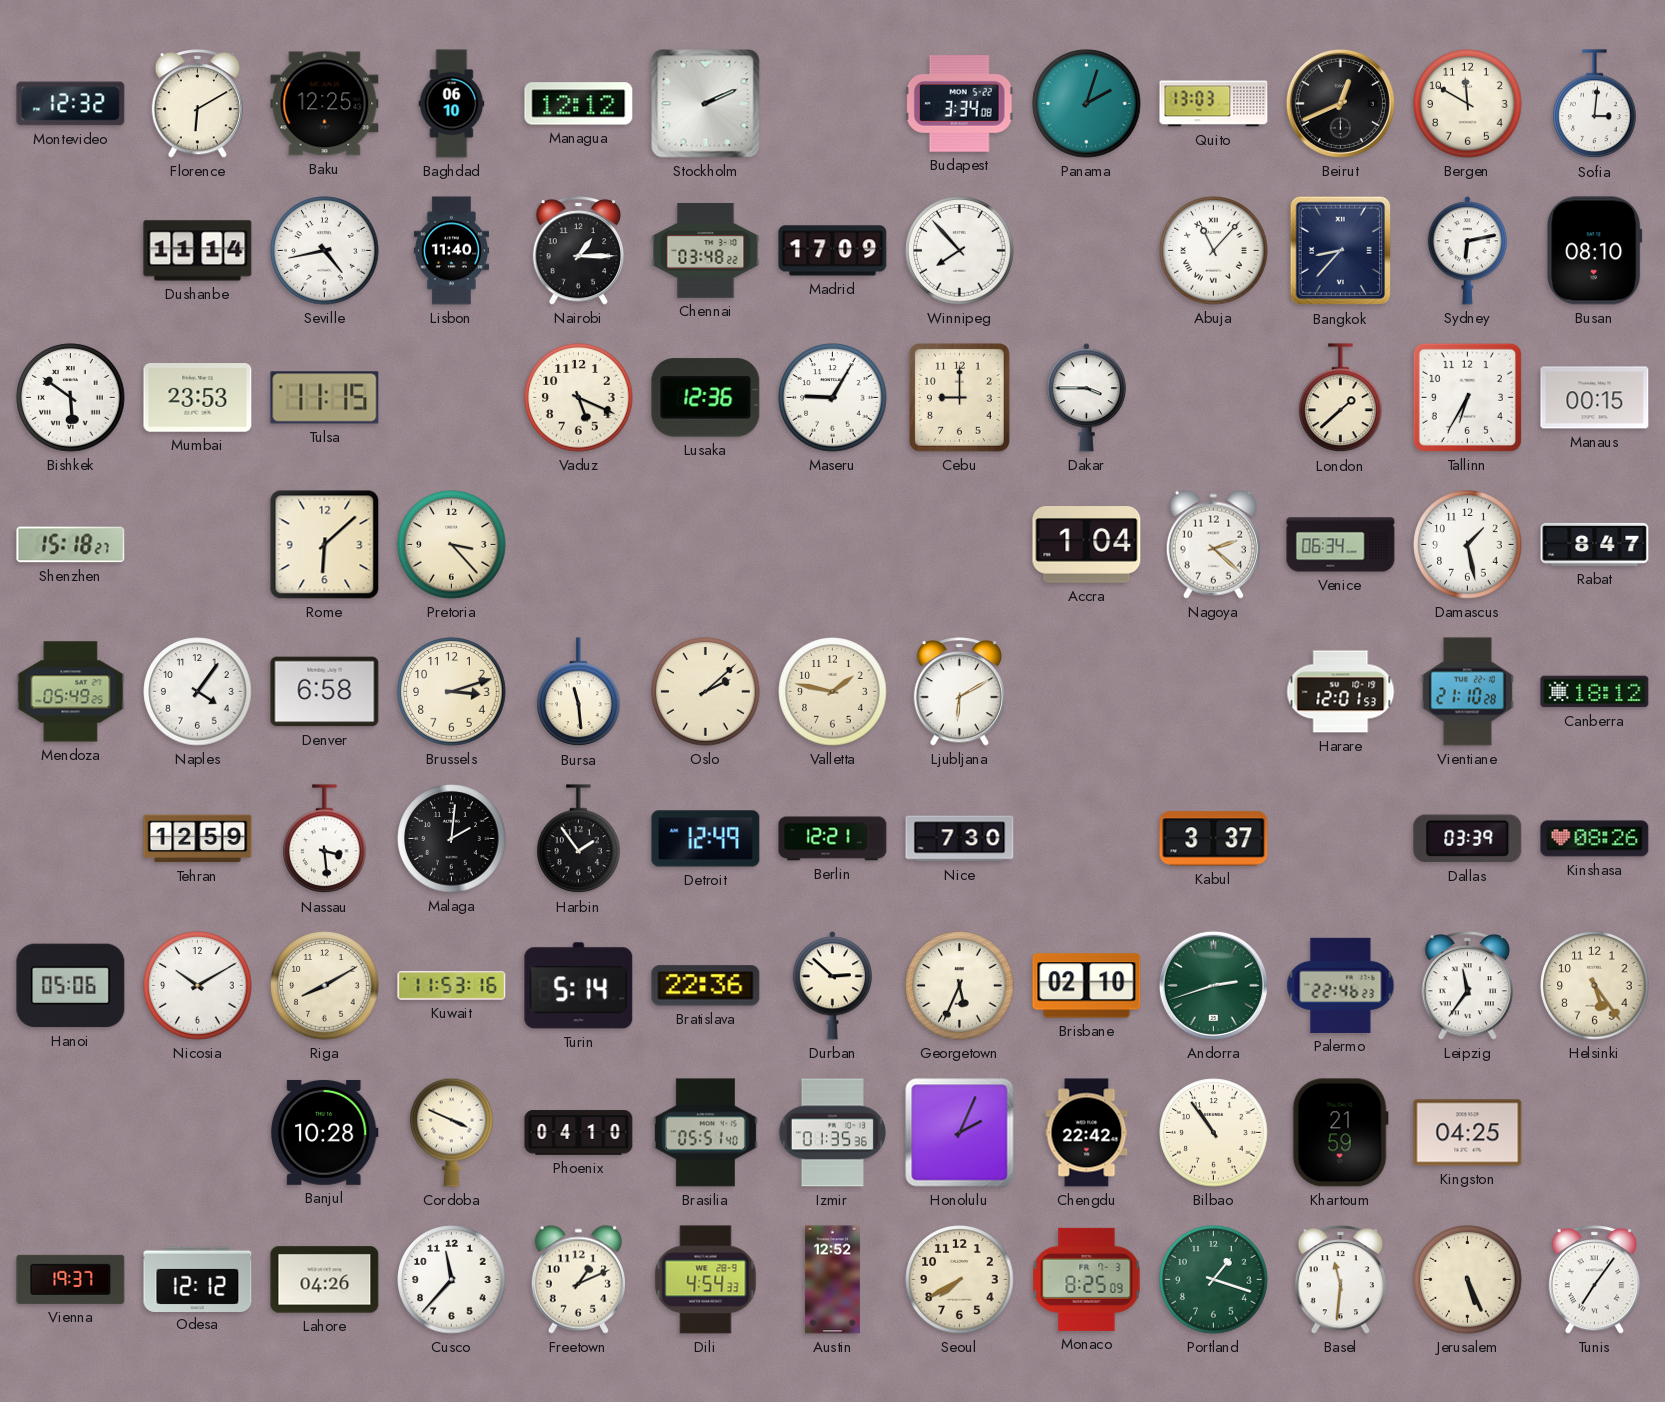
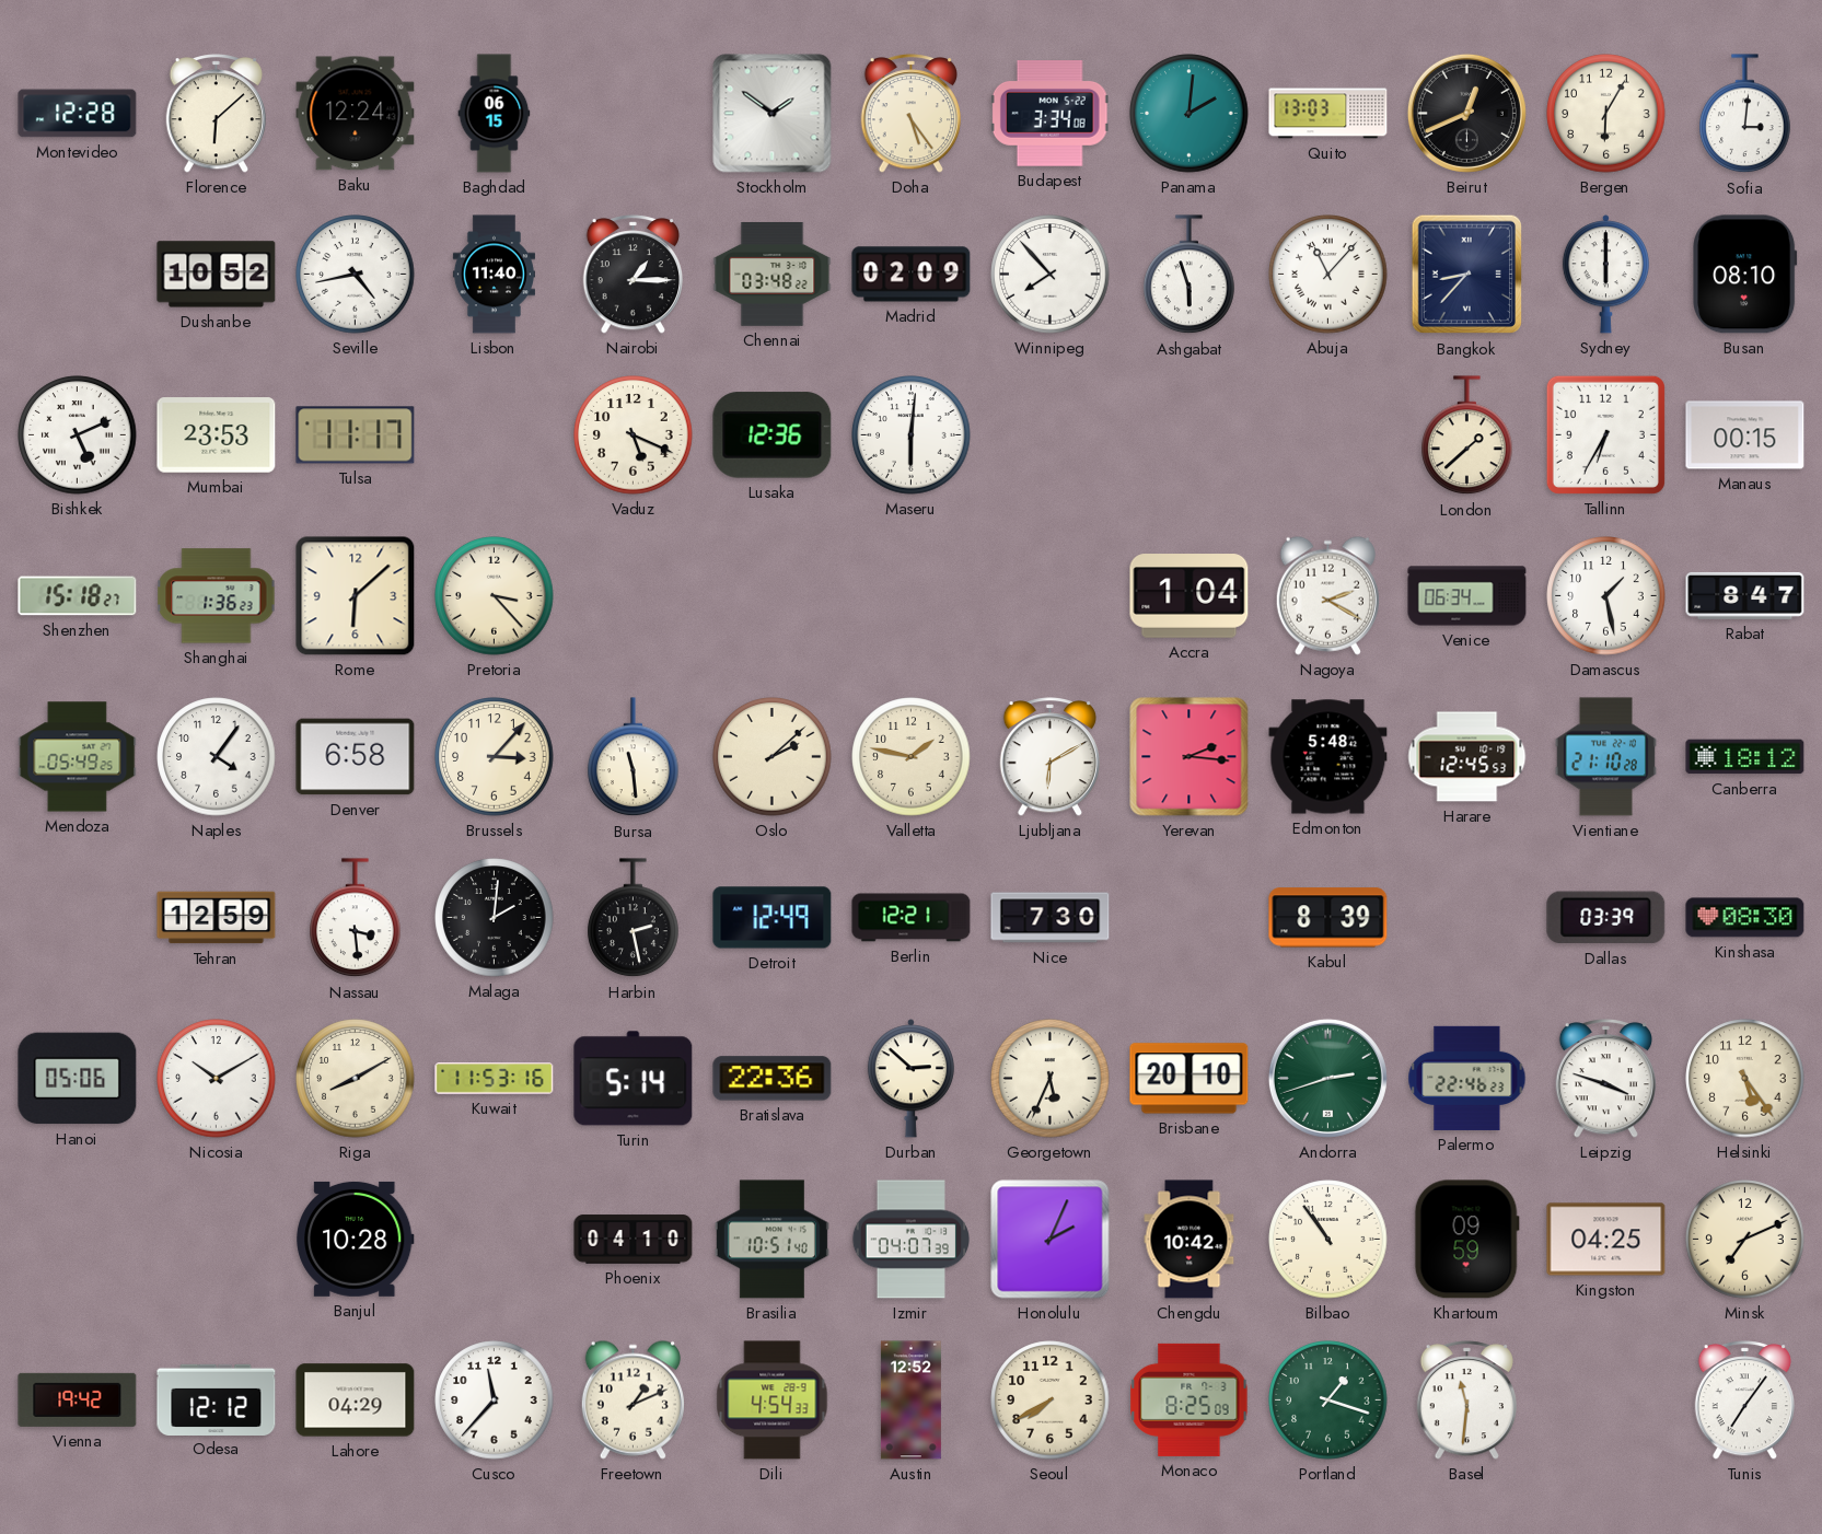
Montevideo: 12:32 -> 12:28
Florence: 6:10 -> 6:08
Baku: 12:25 -> 12:24
Baghdad: 06:10 -> 06:15
Managua: 12:12 -> none
Stockholm: 2:11 -> 1:51
Doha: none -> 5:24
Panama: 2:03 -> 2:01
Bergen: 11:50 -> 6:05
Dushanbe: 11:14 -> 10:52
Madrid: 17:09 -> 02:09
Ashgabat: none -> 5:57
Sydney: 6:13 -> 6:00
Bishkek: 5:51 -> 5:11
Tulsa: 11:15 -> 11:17
Maseru: 9:05 -> 6:01
Cebu: 9:00 -> none
Dakar: 3:45 -> none
Shanghai: none -> 1:36
Nagoya: 2:22 -> 2:20
Brussels: 3:12 -> 3:07
Yerevan: none -> 2:16
Edmonton: none -> 5:48
Harare: 12:01 -> 12:45
Harbin: 1:54 -> 2:28
Kabul: 3:37 -> 8:39
Kinshasa: 08:26 -> 08:30
Brisbane: 02:10 -> 20:10
Leipzig: 11:36 -> 3:48
Cordoba: 3:49 -> none
Brasilia: 05:51 -> 10:51
Izmir: 01:35 -> 04:07
Chengdu: 22:42 -> 10:42
Khartoum: 21:59 -> 09:59
Minsk: none -> 7:11
Vienna: 19:37 -> 19:42
Lahore: 04:26 -> 04:29
Jerusalem: 5:26 -> none
